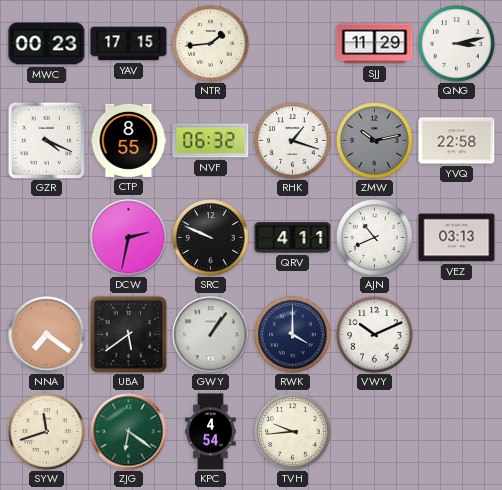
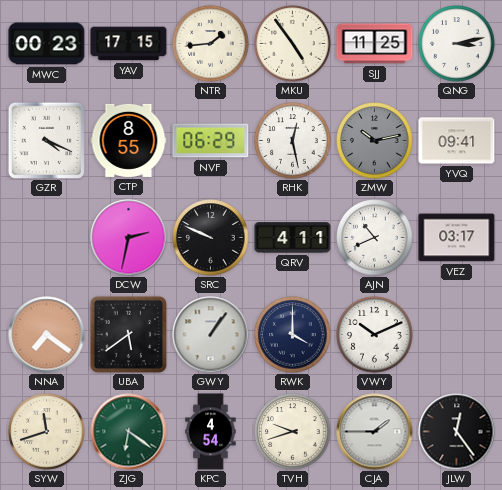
MKU: none -> 4:54
SJJ: 11:29 -> 11:25
NVF: 06:32 -> 06:29
RHK: 1:18 -> 12:28
YVQ: 22:58 -> 09:41
VEZ: 03:13 -> 03:17
TVH: 9:44 -> 9:42
CJA: none -> 1:45
JLW: none -> 12:24
